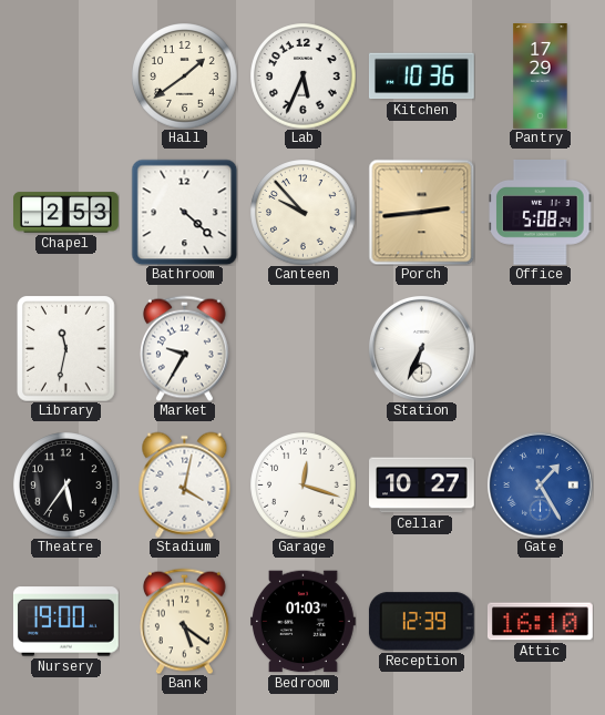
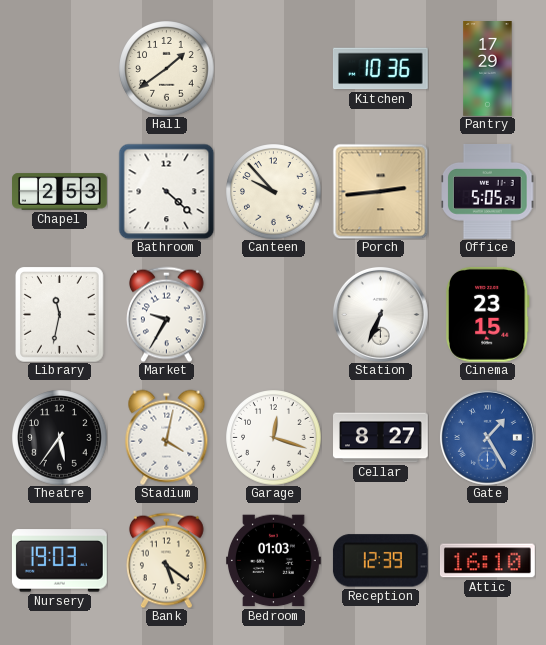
Lab: 5:34 -> none
Office: 5:08 -> 5:05
Cinema: none -> 23:15
Cellar: 10:27 -> 8:27
Nursery: 19:00 -> 19:03
